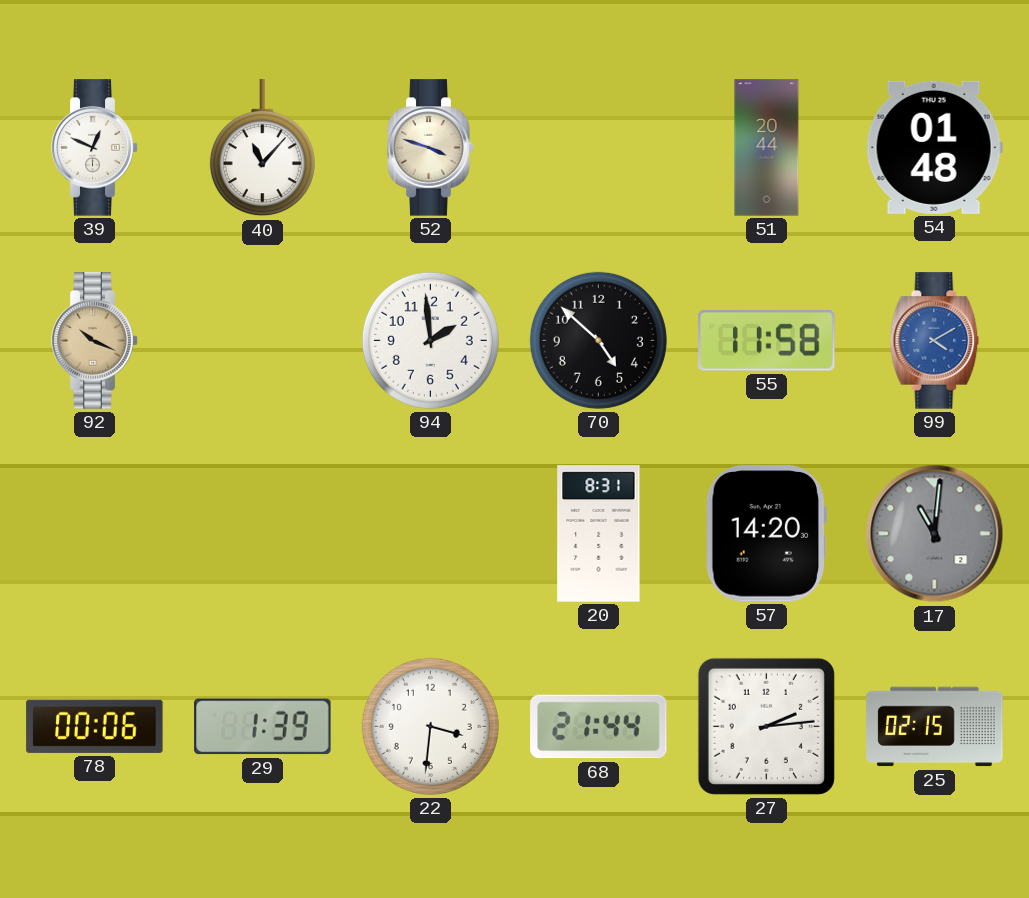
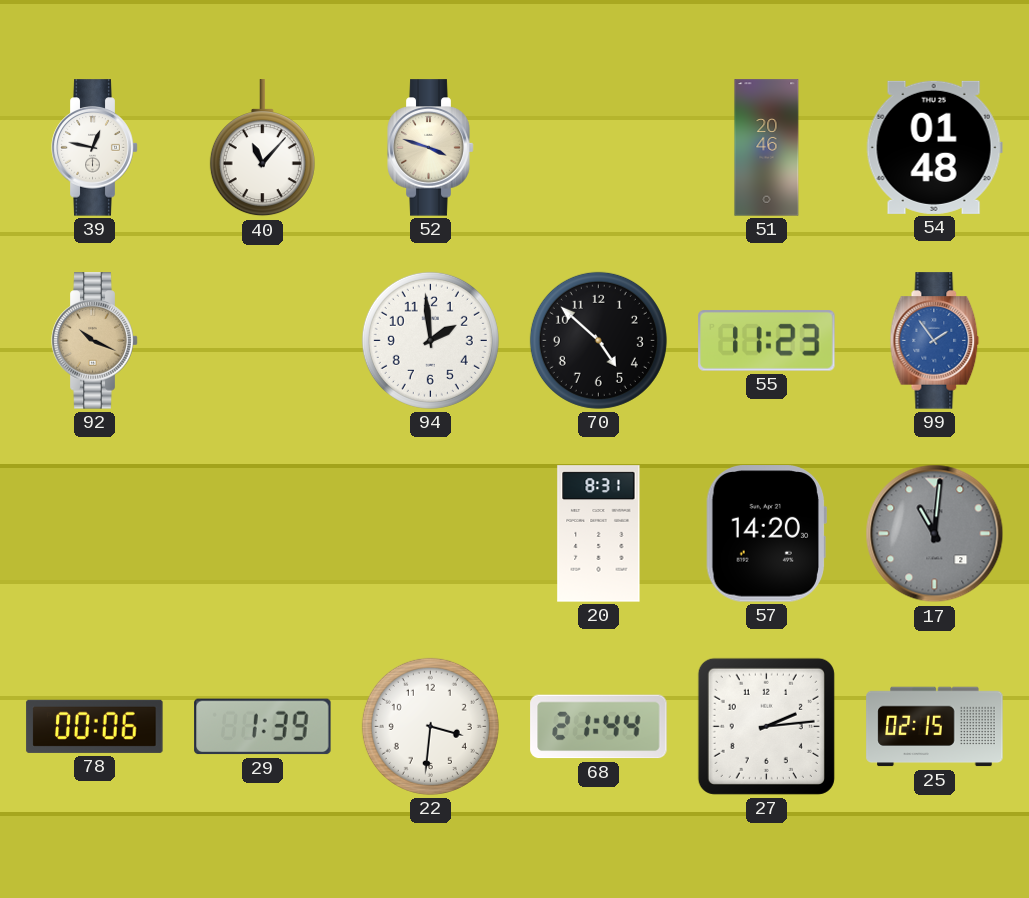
39: 12:49 -> 12:47
51: 20:44 -> 20:46
55: 11:58 -> 11:23
99: 4:10 -> 1:54
